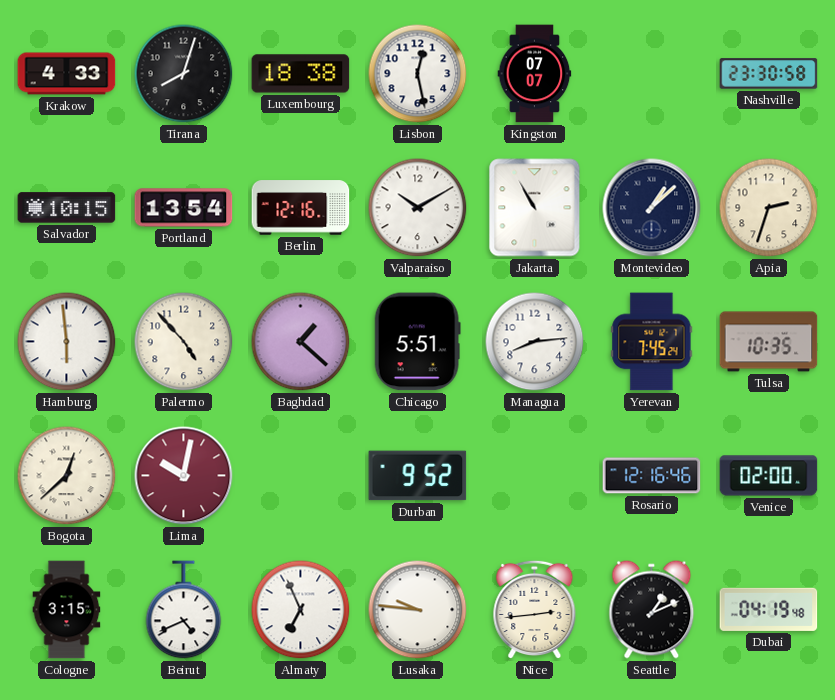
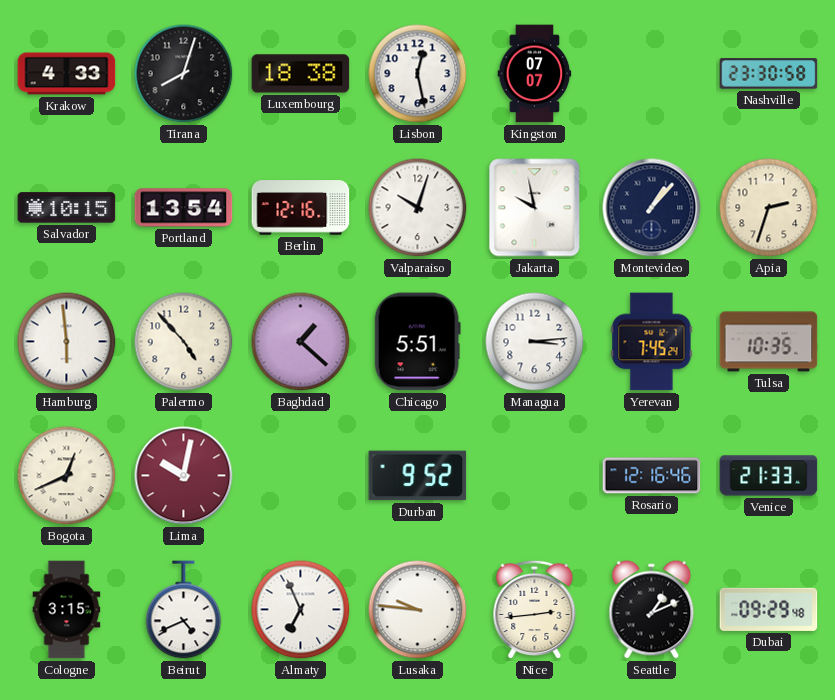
Valparaiso: 10:10 -> 10:03
Jakarta: 10:55 -> 9:58
Montevideo: 1:08 -> 1:07
Managua: 8:14 -> 3:14
Bogota: 12:38 -> 12:41
Venice: 02:00 -> 21:33
Dubai: 04:19 -> 09:29
